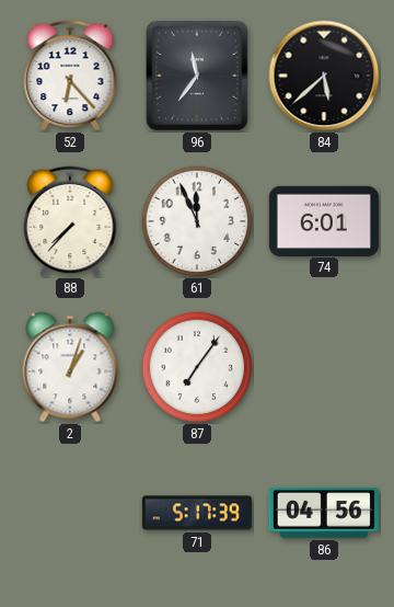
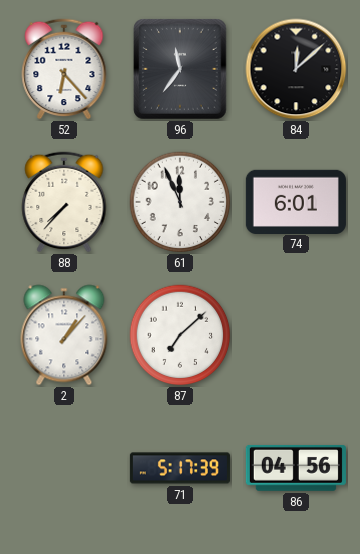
84: 5:38 -> 12:08
2: 1:03 -> 1:07
87: 7:06 -> 7:08
